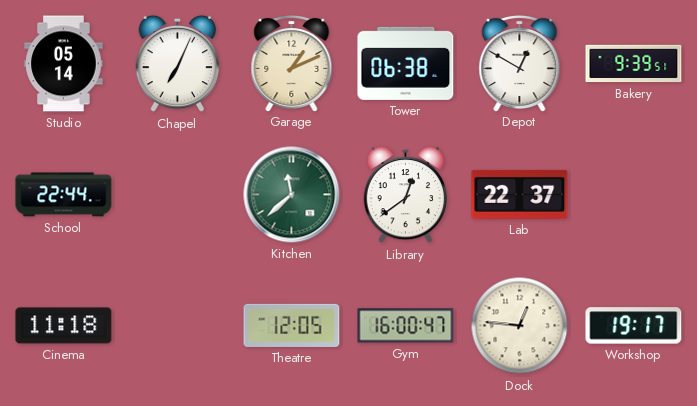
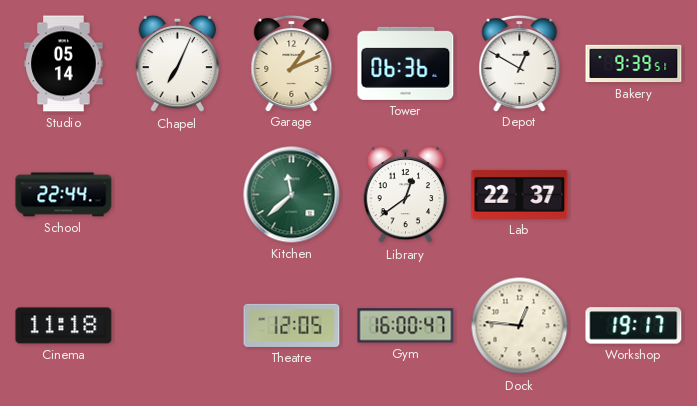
Tower: 06:38 -> 06:36
